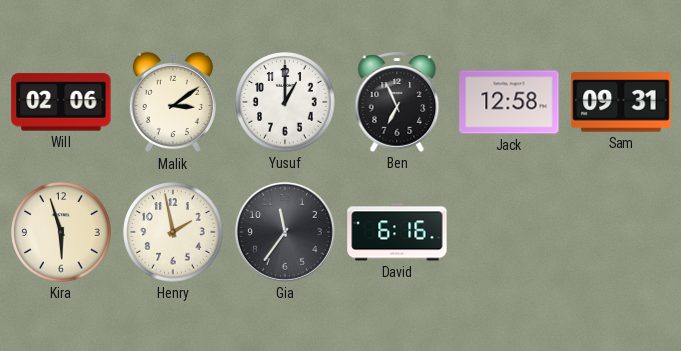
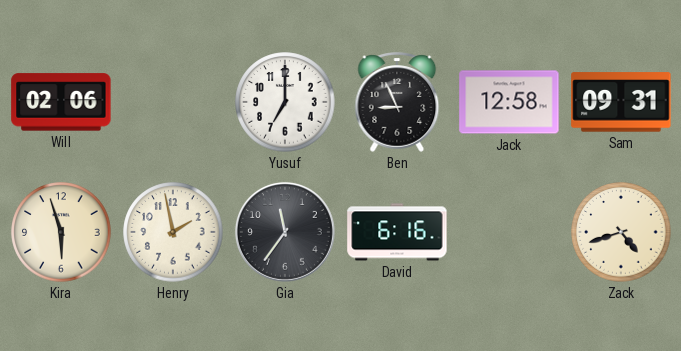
Malik: 3:09 -> none
Yusuf: 1:00 -> 7:00
Ben: 6:56 -> 8:56
Zack: none -> 4:42
